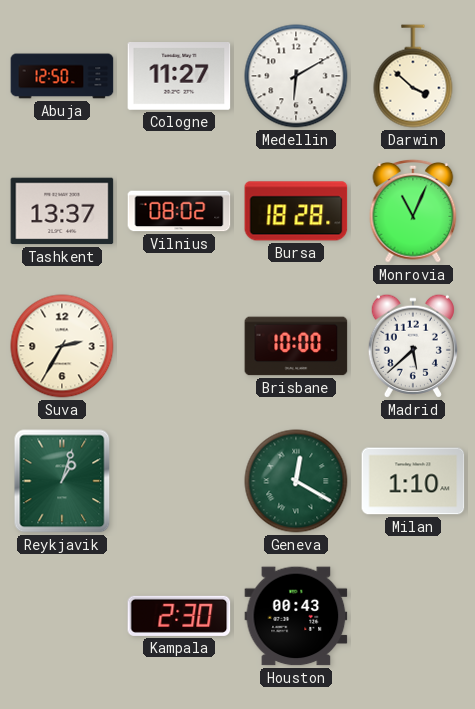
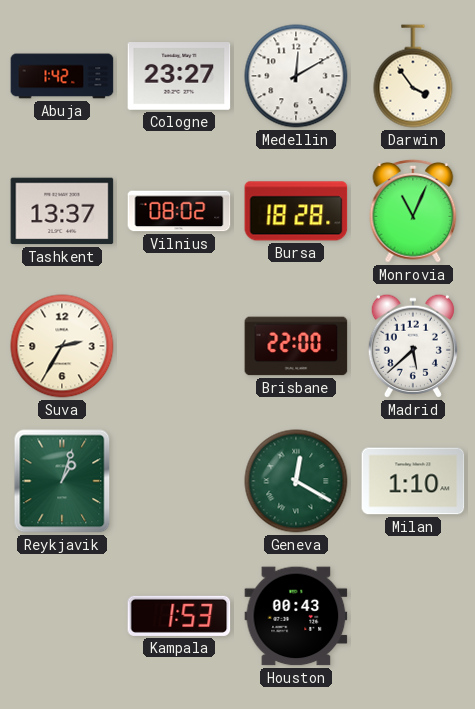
Abuja: 12:50 -> 1:42
Cologne: 11:27 -> 23:27
Medellin: 6:10 -> 12:10
Darwin: 3:52 -> 3:54
Brisbane: 10:00 -> 22:00
Kampala: 2:30 -> 1:53
